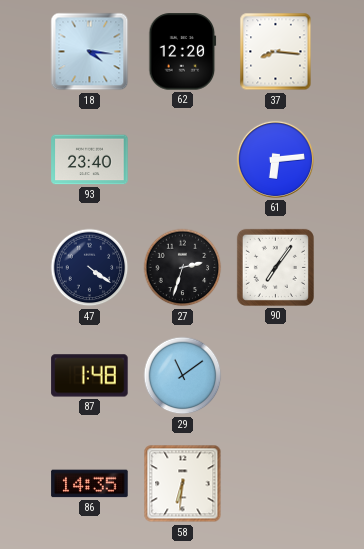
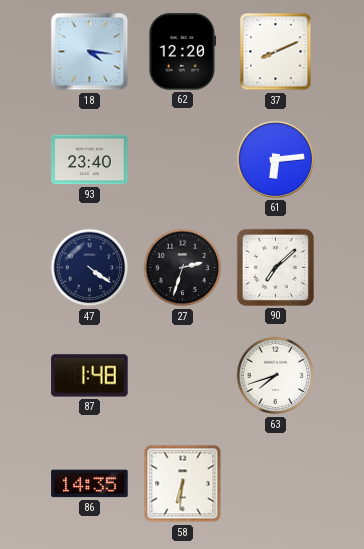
37: 8:16 -> 8:11
90: 7:06 -> 7:08
29: 11:09 -> none
63: none -> 7:42
